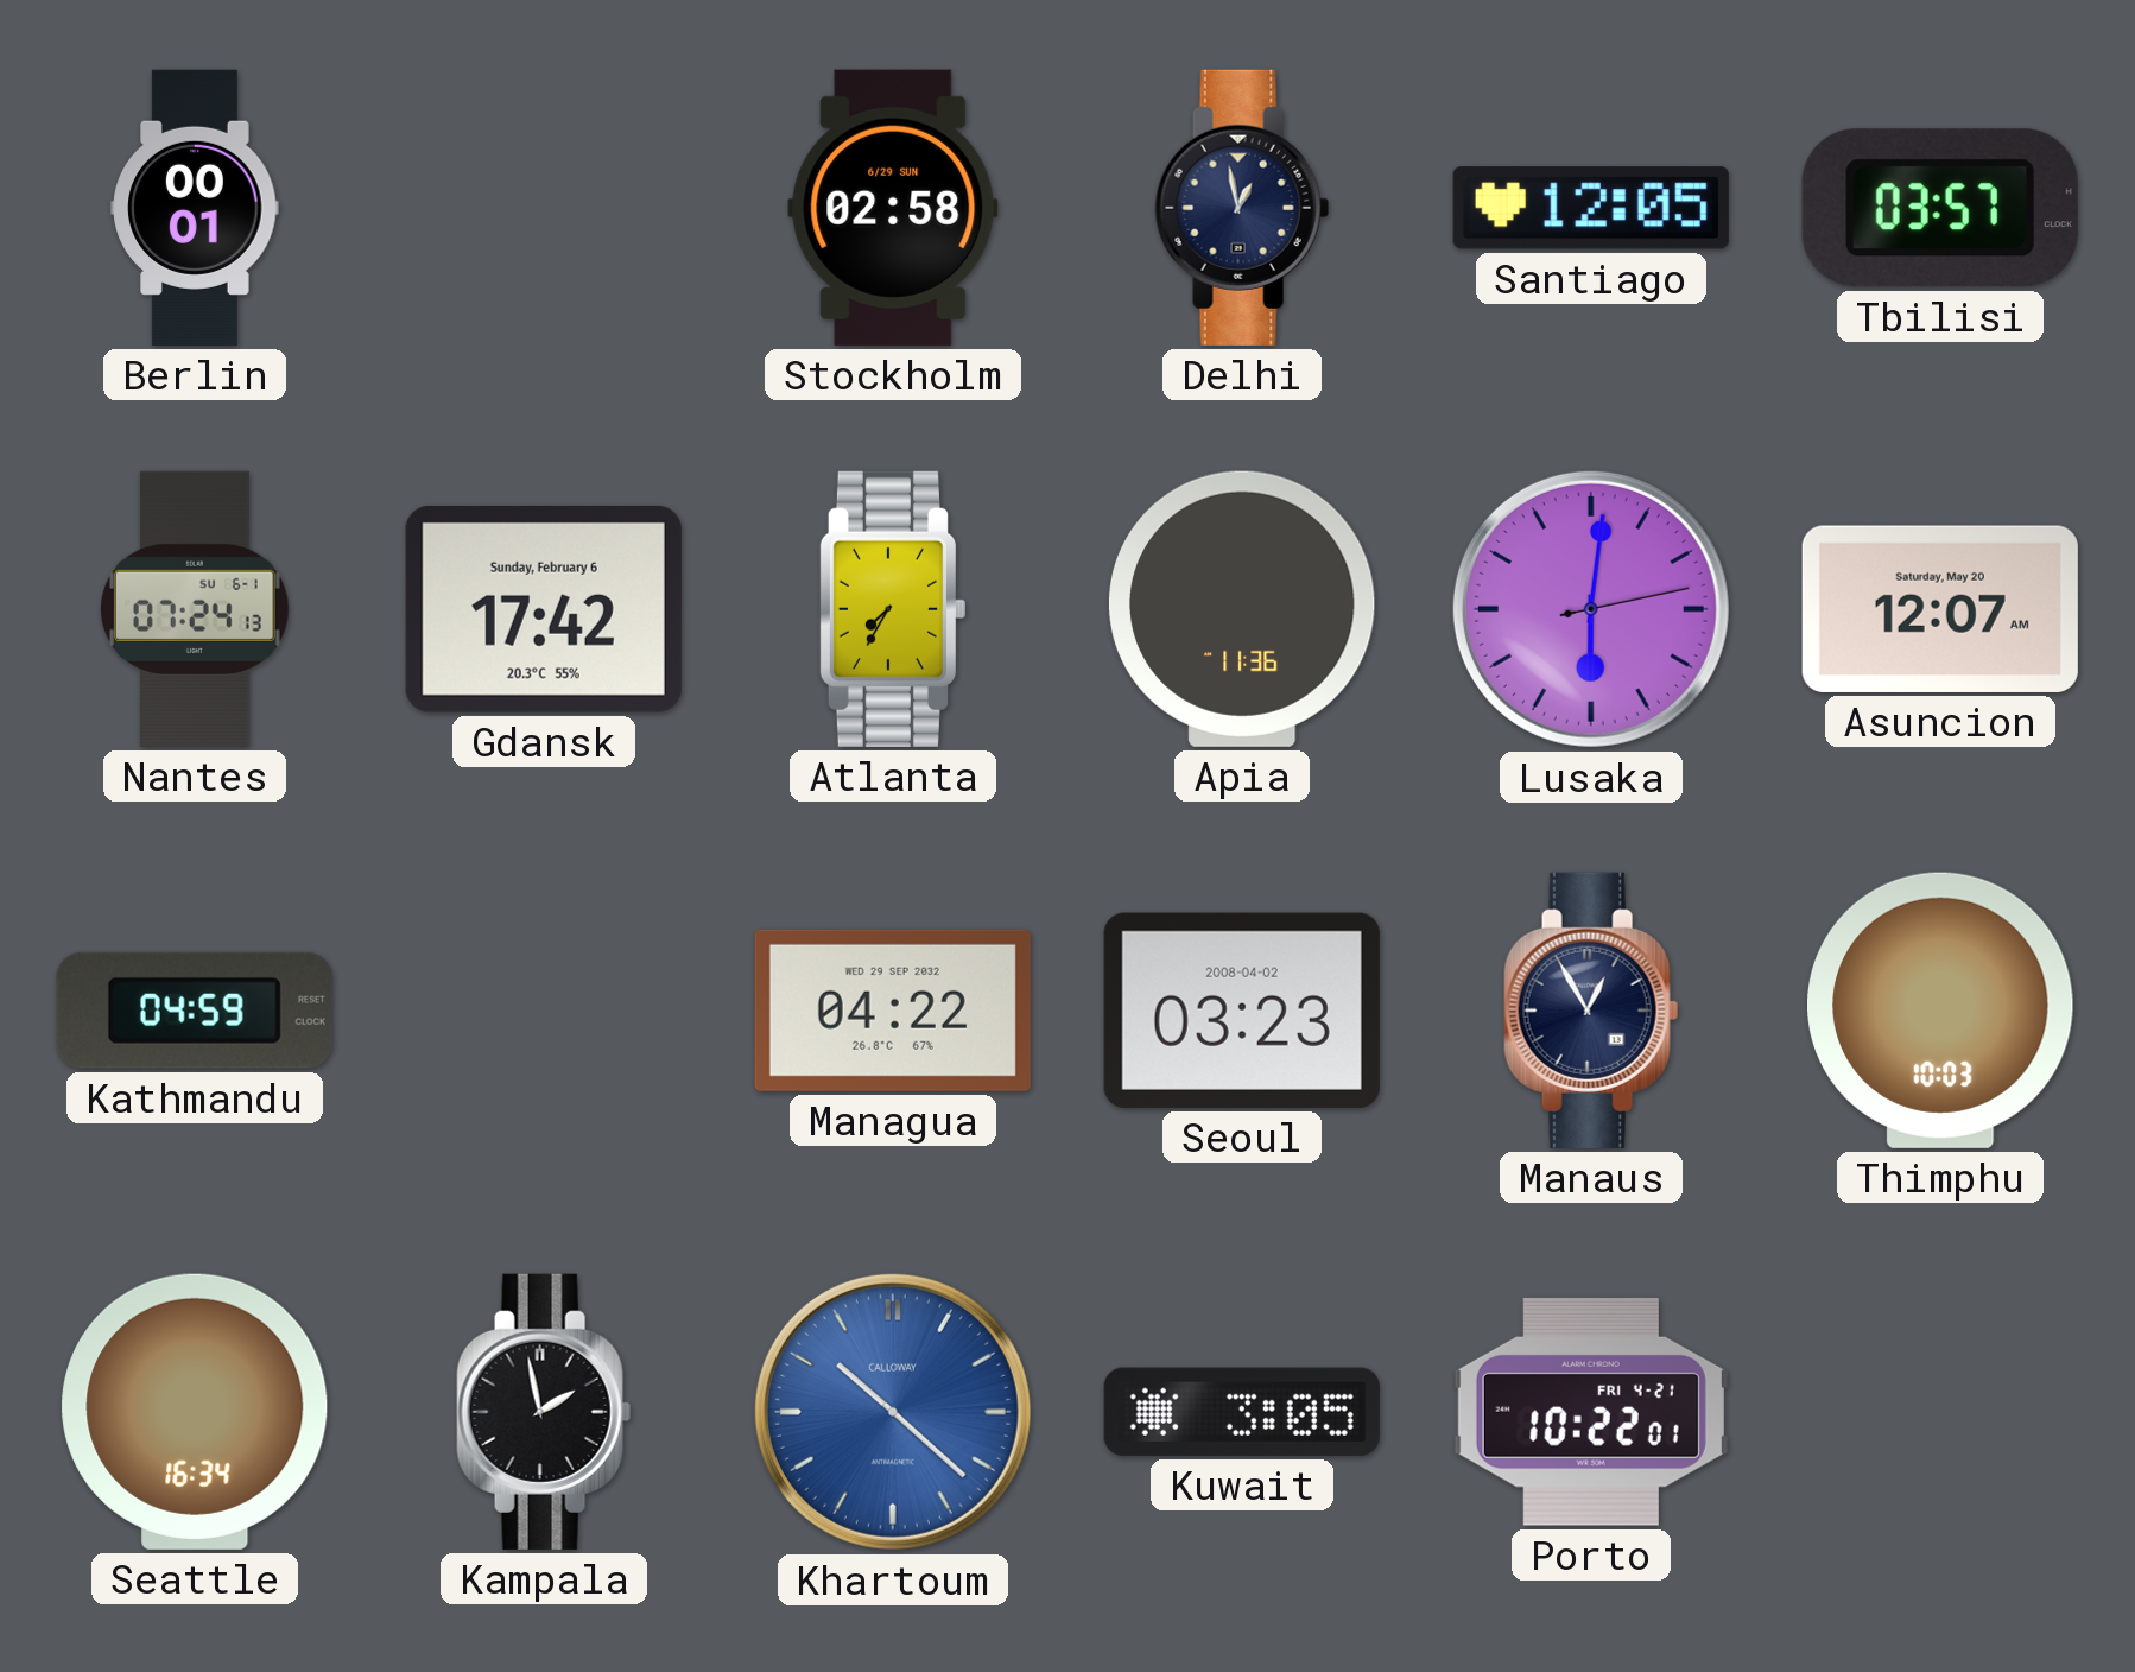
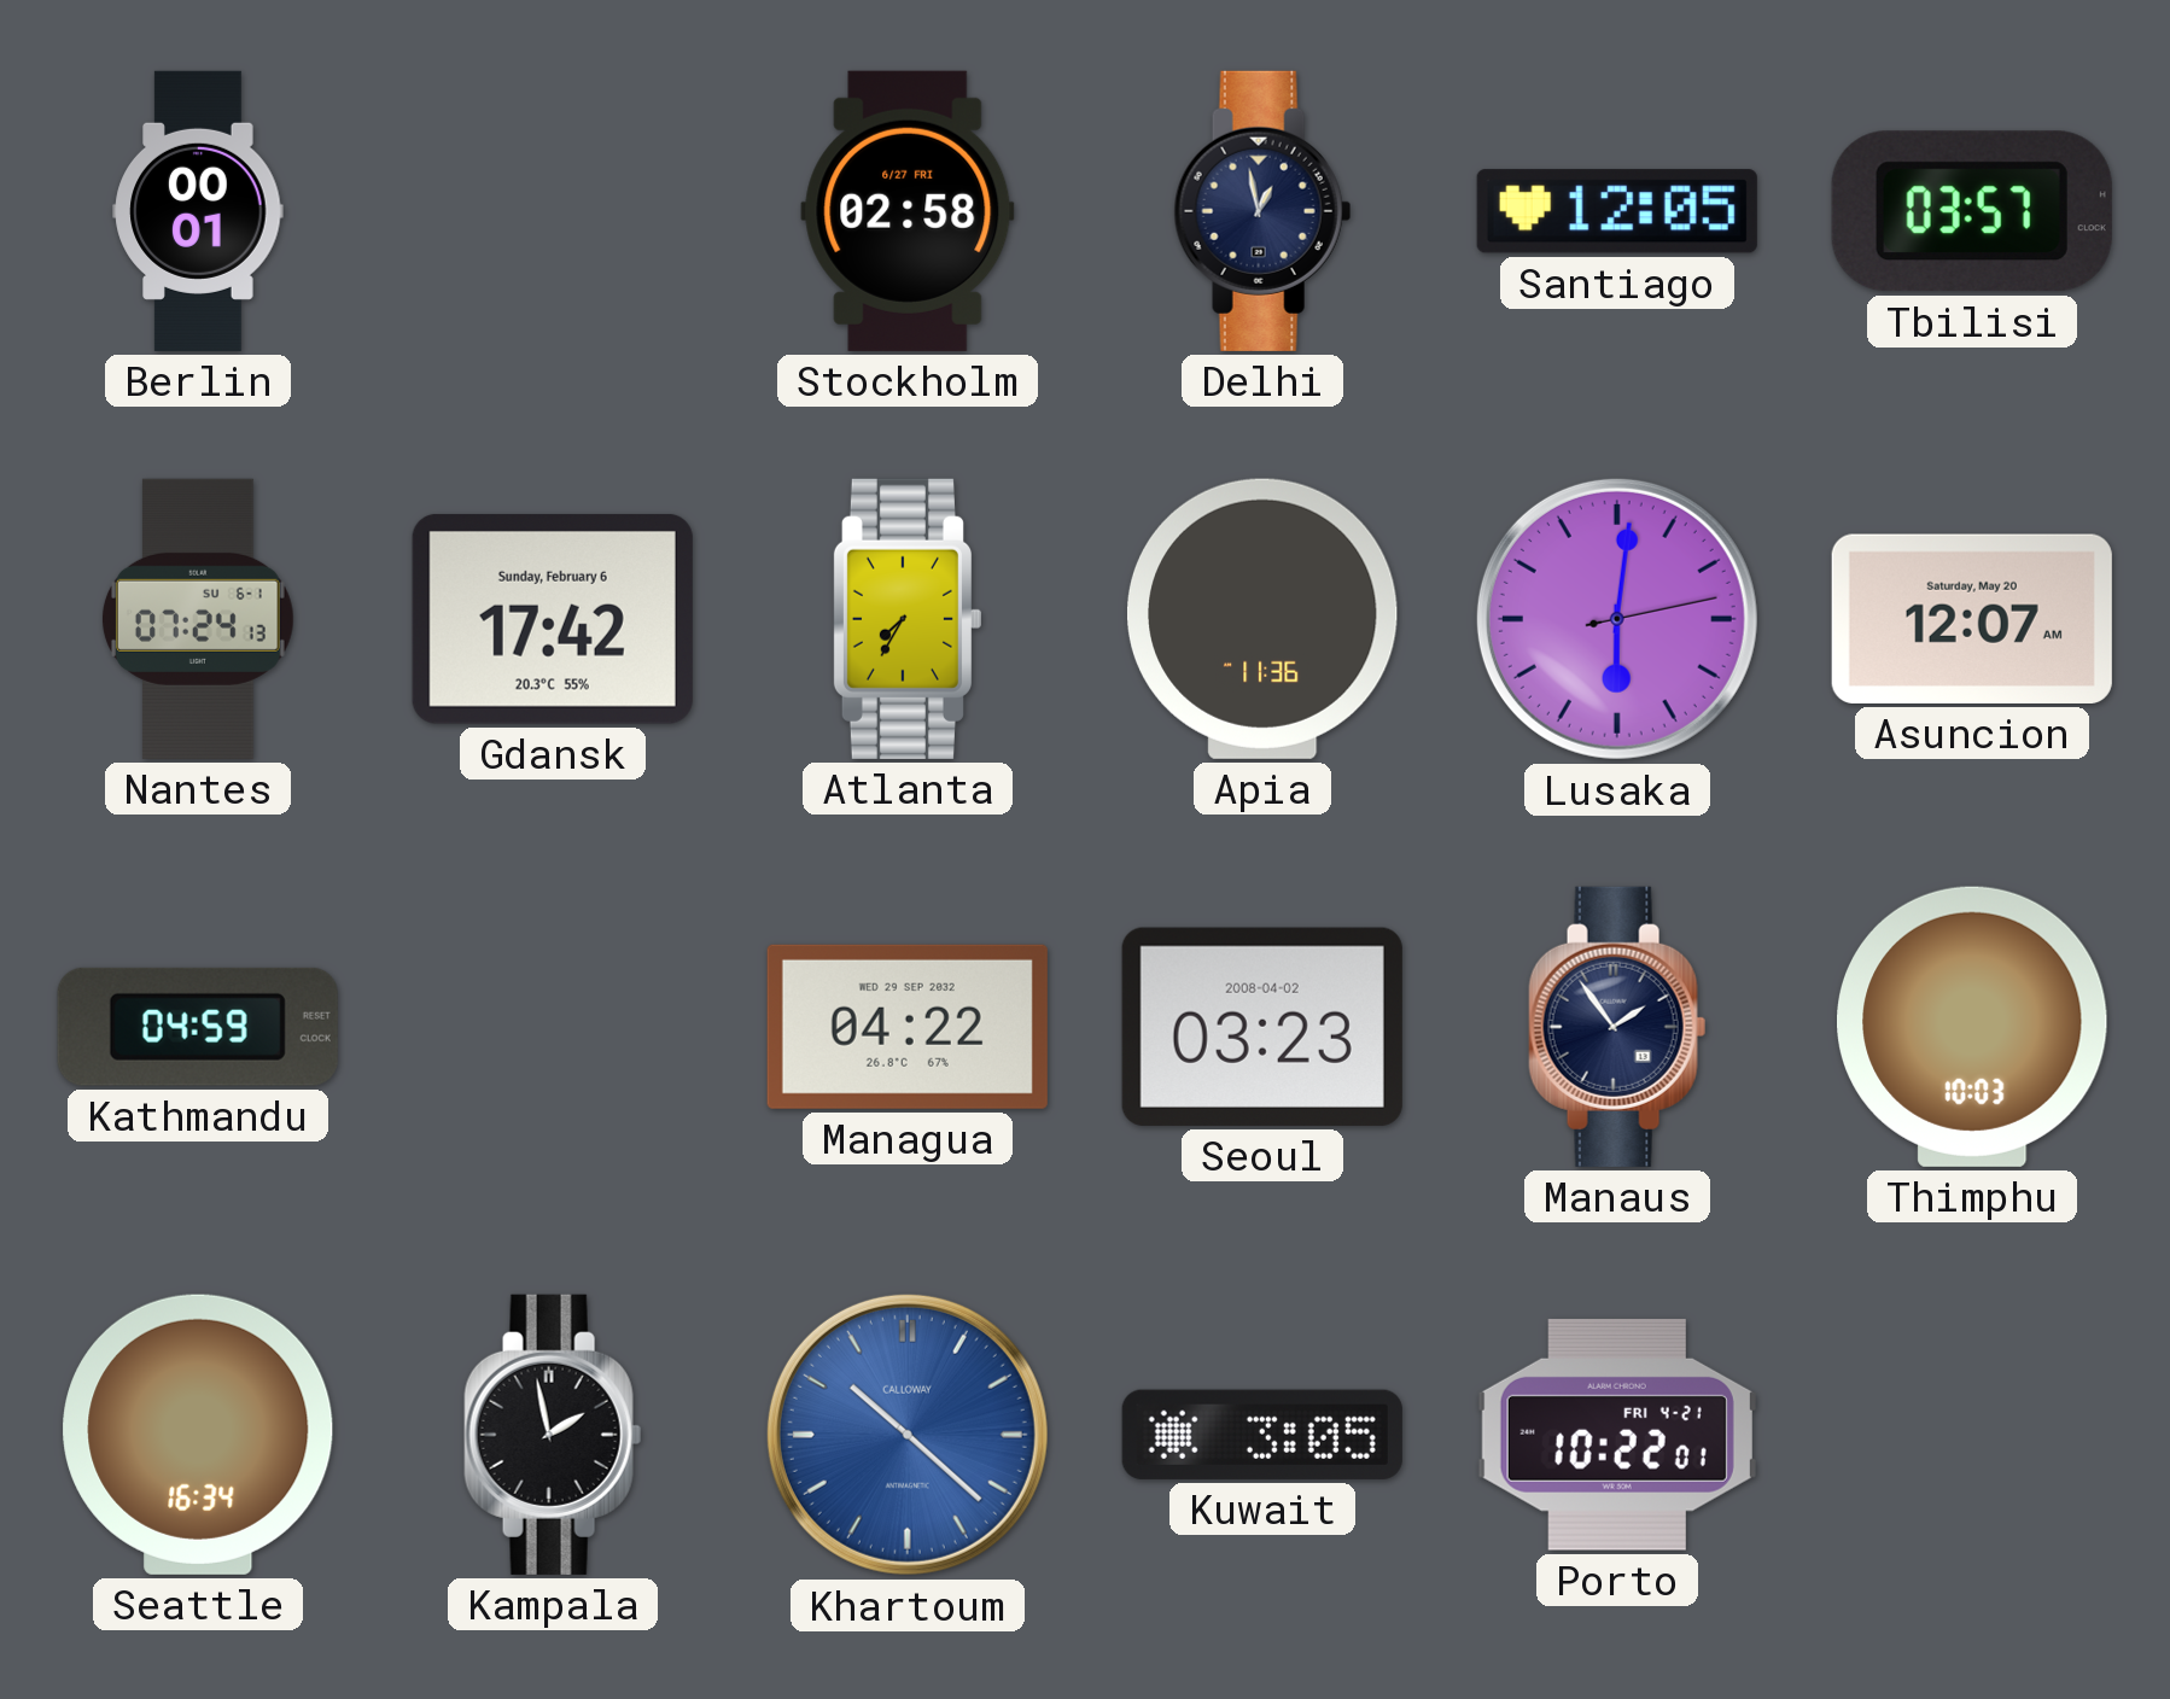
Stockholm date: 6/29 SUN -> 6/27 FRI
Manaus: 12:55 -> 1:54
